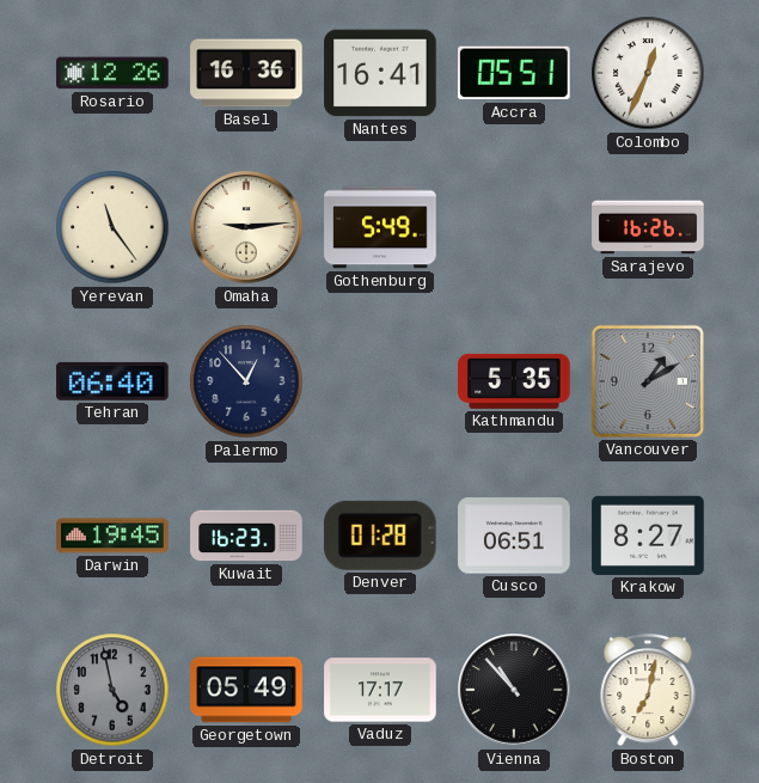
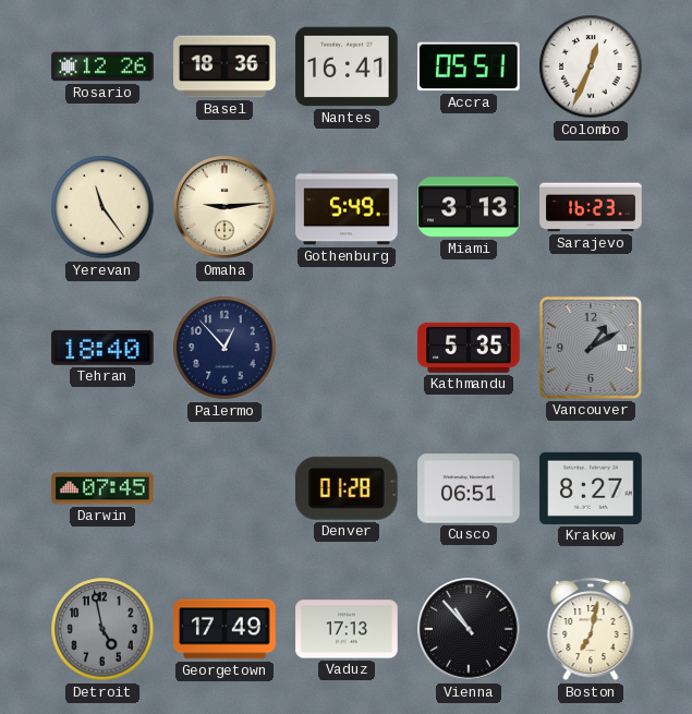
Basel: 16:36 -> 18:36
Miami: none -> 3:13
Sarajevo: 16:26 -> 16:23
Tehran: 06:40 -> 18:40
Darwin: 19:45 -> 07:45
Kuwait: 16:23 -> none
Georgetown: 05:49 -> 17:49
Vaduz: 17:17 -> 17:13
